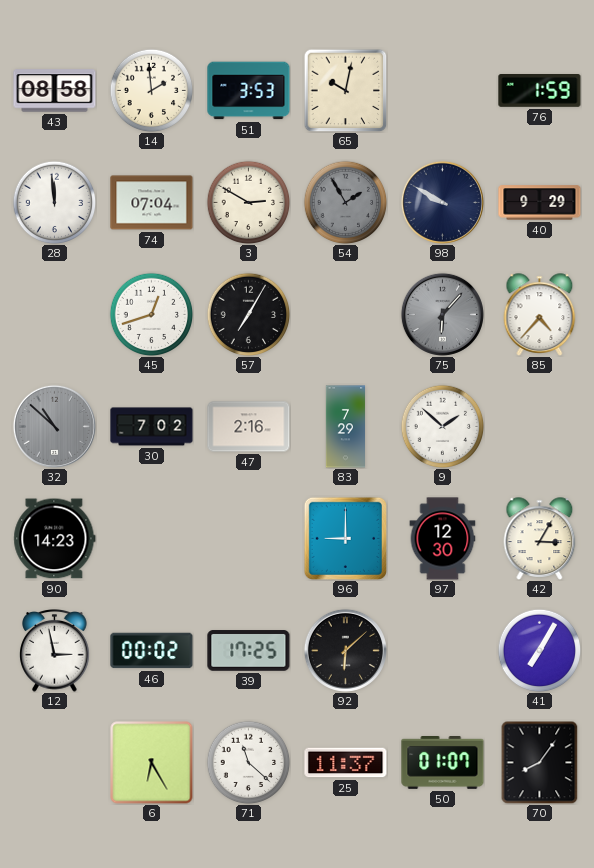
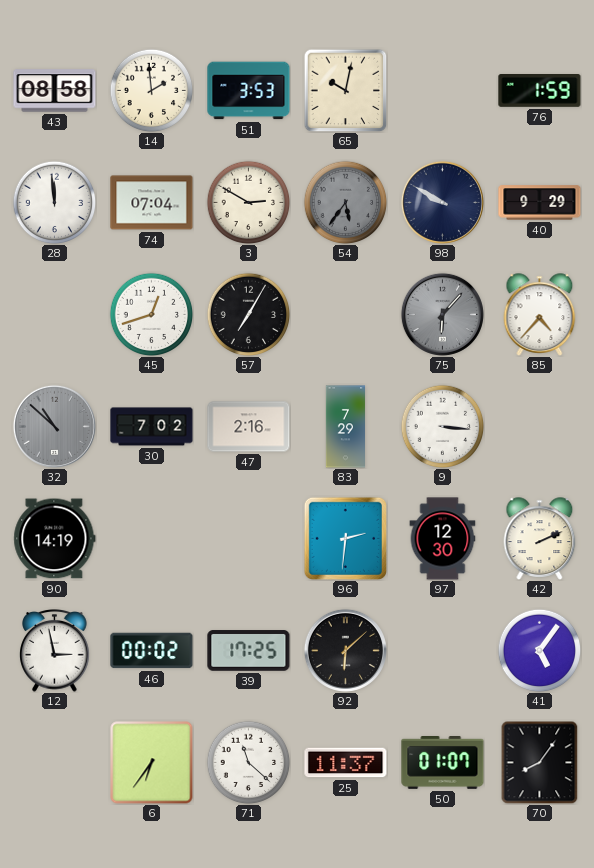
54: 1:55 -> 5:36
9: 1:52 -> 3:16
90: 14:23 -> 14:19
96: 9:00 -> 2:31
42: 3:05 -> 2:11
41: 7:05 -> 5:06
6: 6:25 -> 6:36
